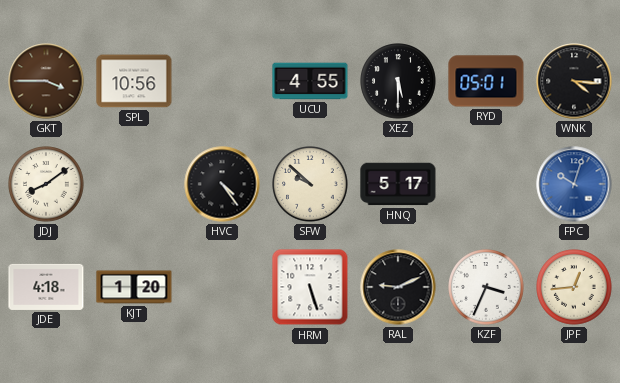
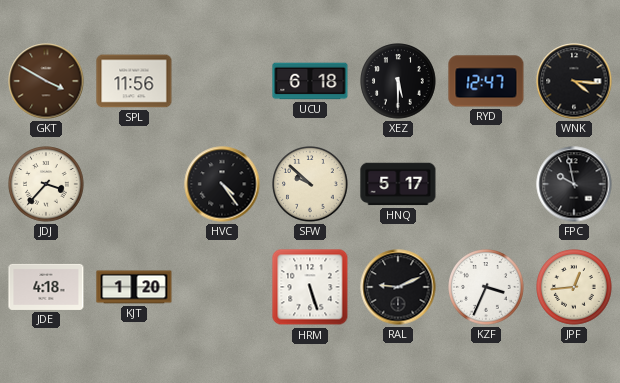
GKT: 3:45 -> 3:50
SPL: 10:56 -> 11:56
UCU: 4:55 -> 6:18
RYD: 05:01 -> 12:47
JDJ: 8:09 -> 3:37
FPC: 10:03 -> 9:58
FPC dial: blue -> black
